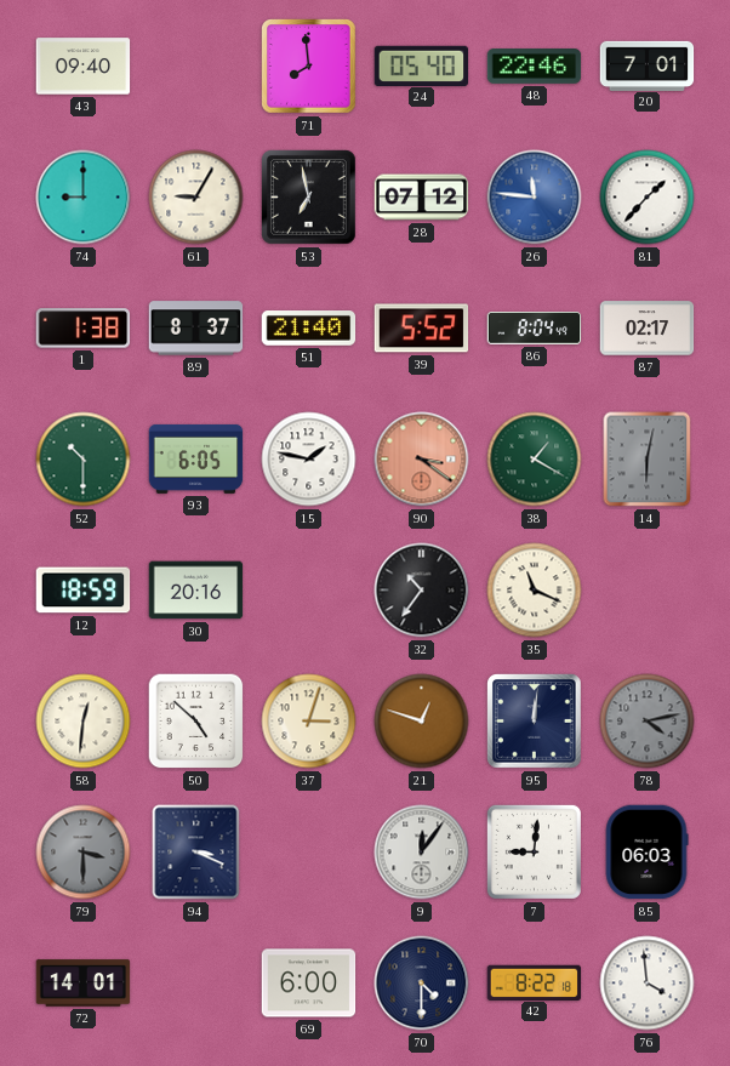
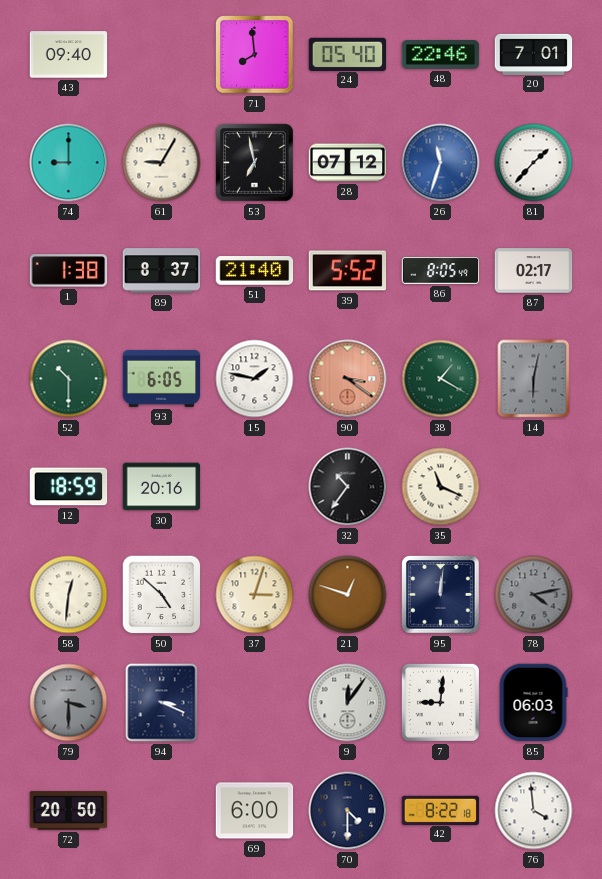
26: 11:46 -> 11:33
86: 8:04 -> 8:05
72: 14:01 -> 20:50
